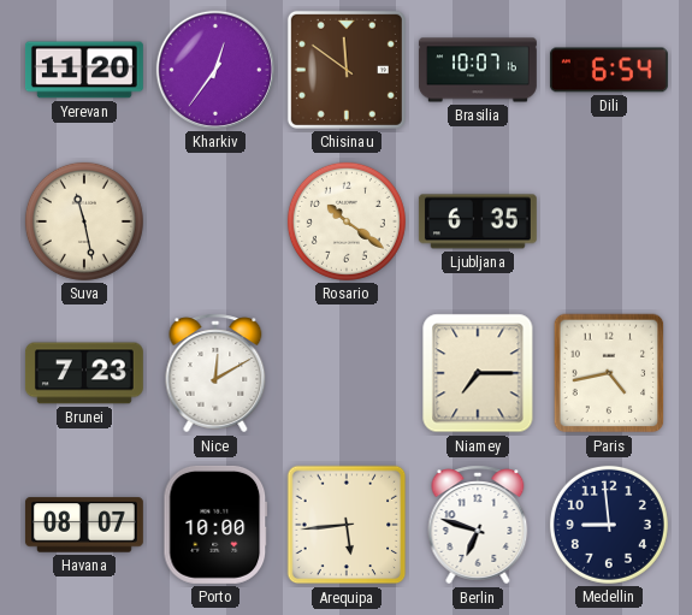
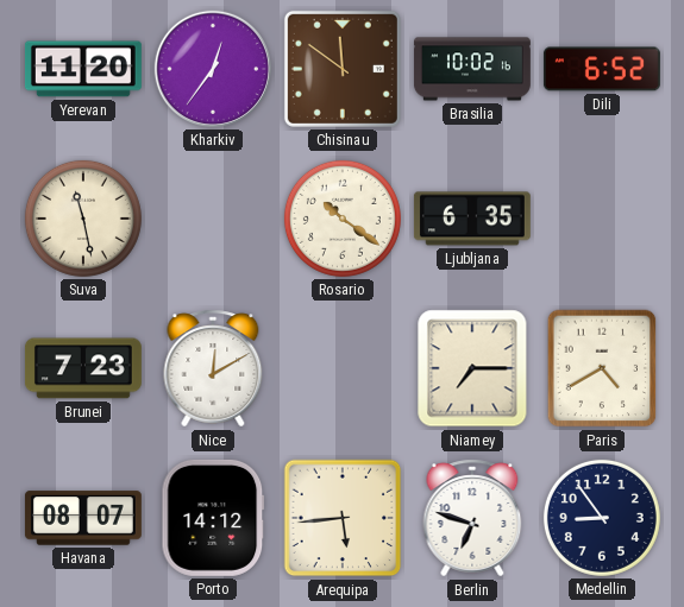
Brasilia: 10:07 -> 10:02
Dili: 6:54 -> 6:52
Paris: 4:43 -> 4:40
Porto: 10:00 -> 14:12
Medellin: 8:59 -> 8:54
